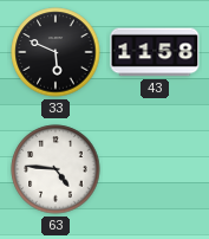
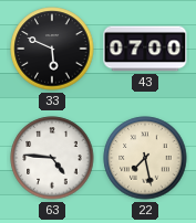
43: 11:58 -> 07:00
22: none -> 7:28
